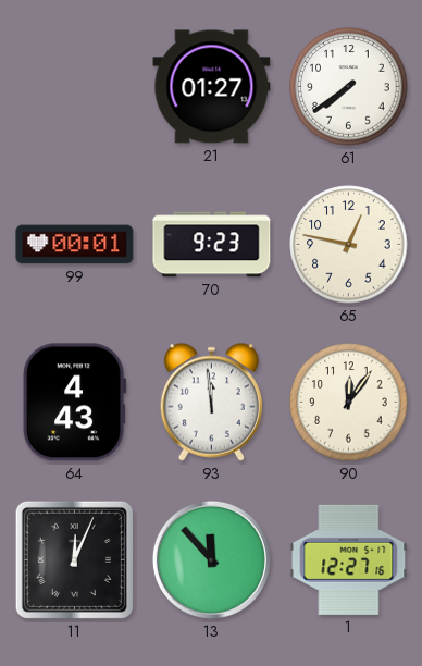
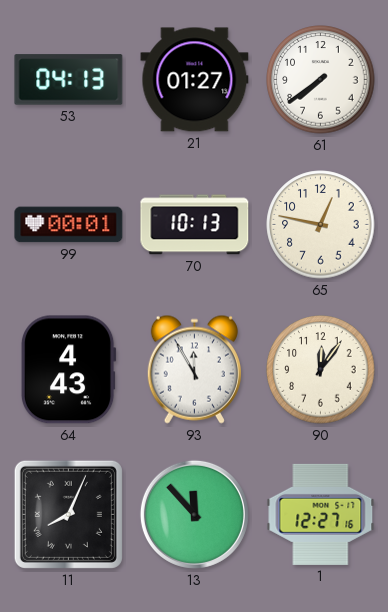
53: none -> 04:13
70: 9:23 -> 10:13
93: 11:59 -> 11:55
11: 12:04 -> 8:04
